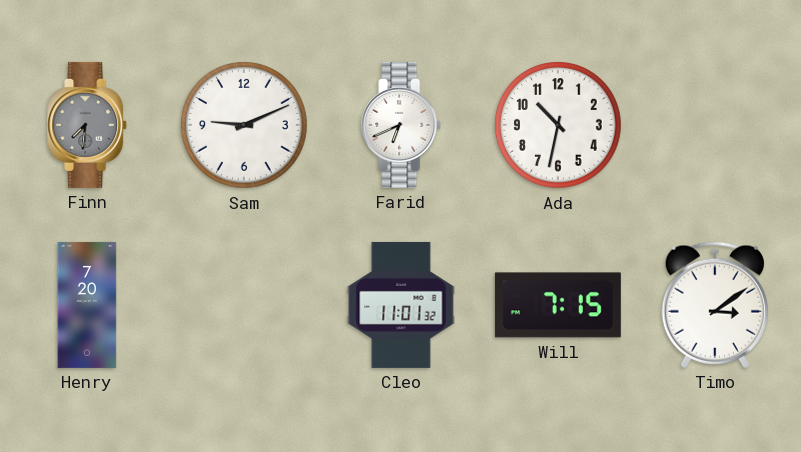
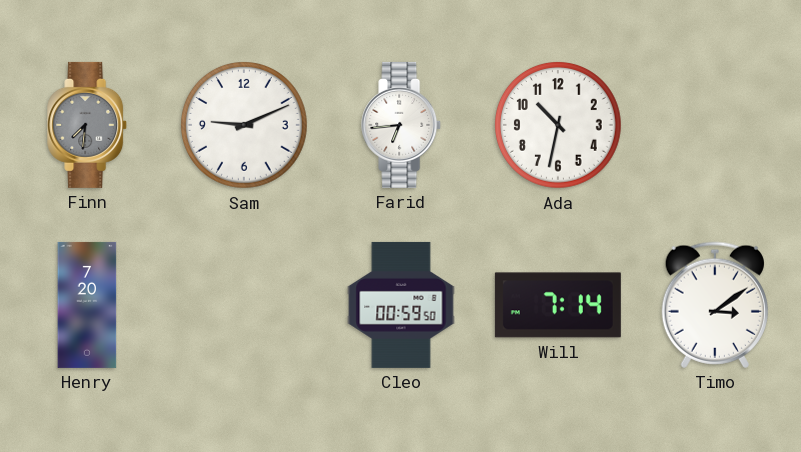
Farid: 6:41 -> 6:44
Cleo: 11:01 -> 00:59
Will: 7:15 -> 7:14
